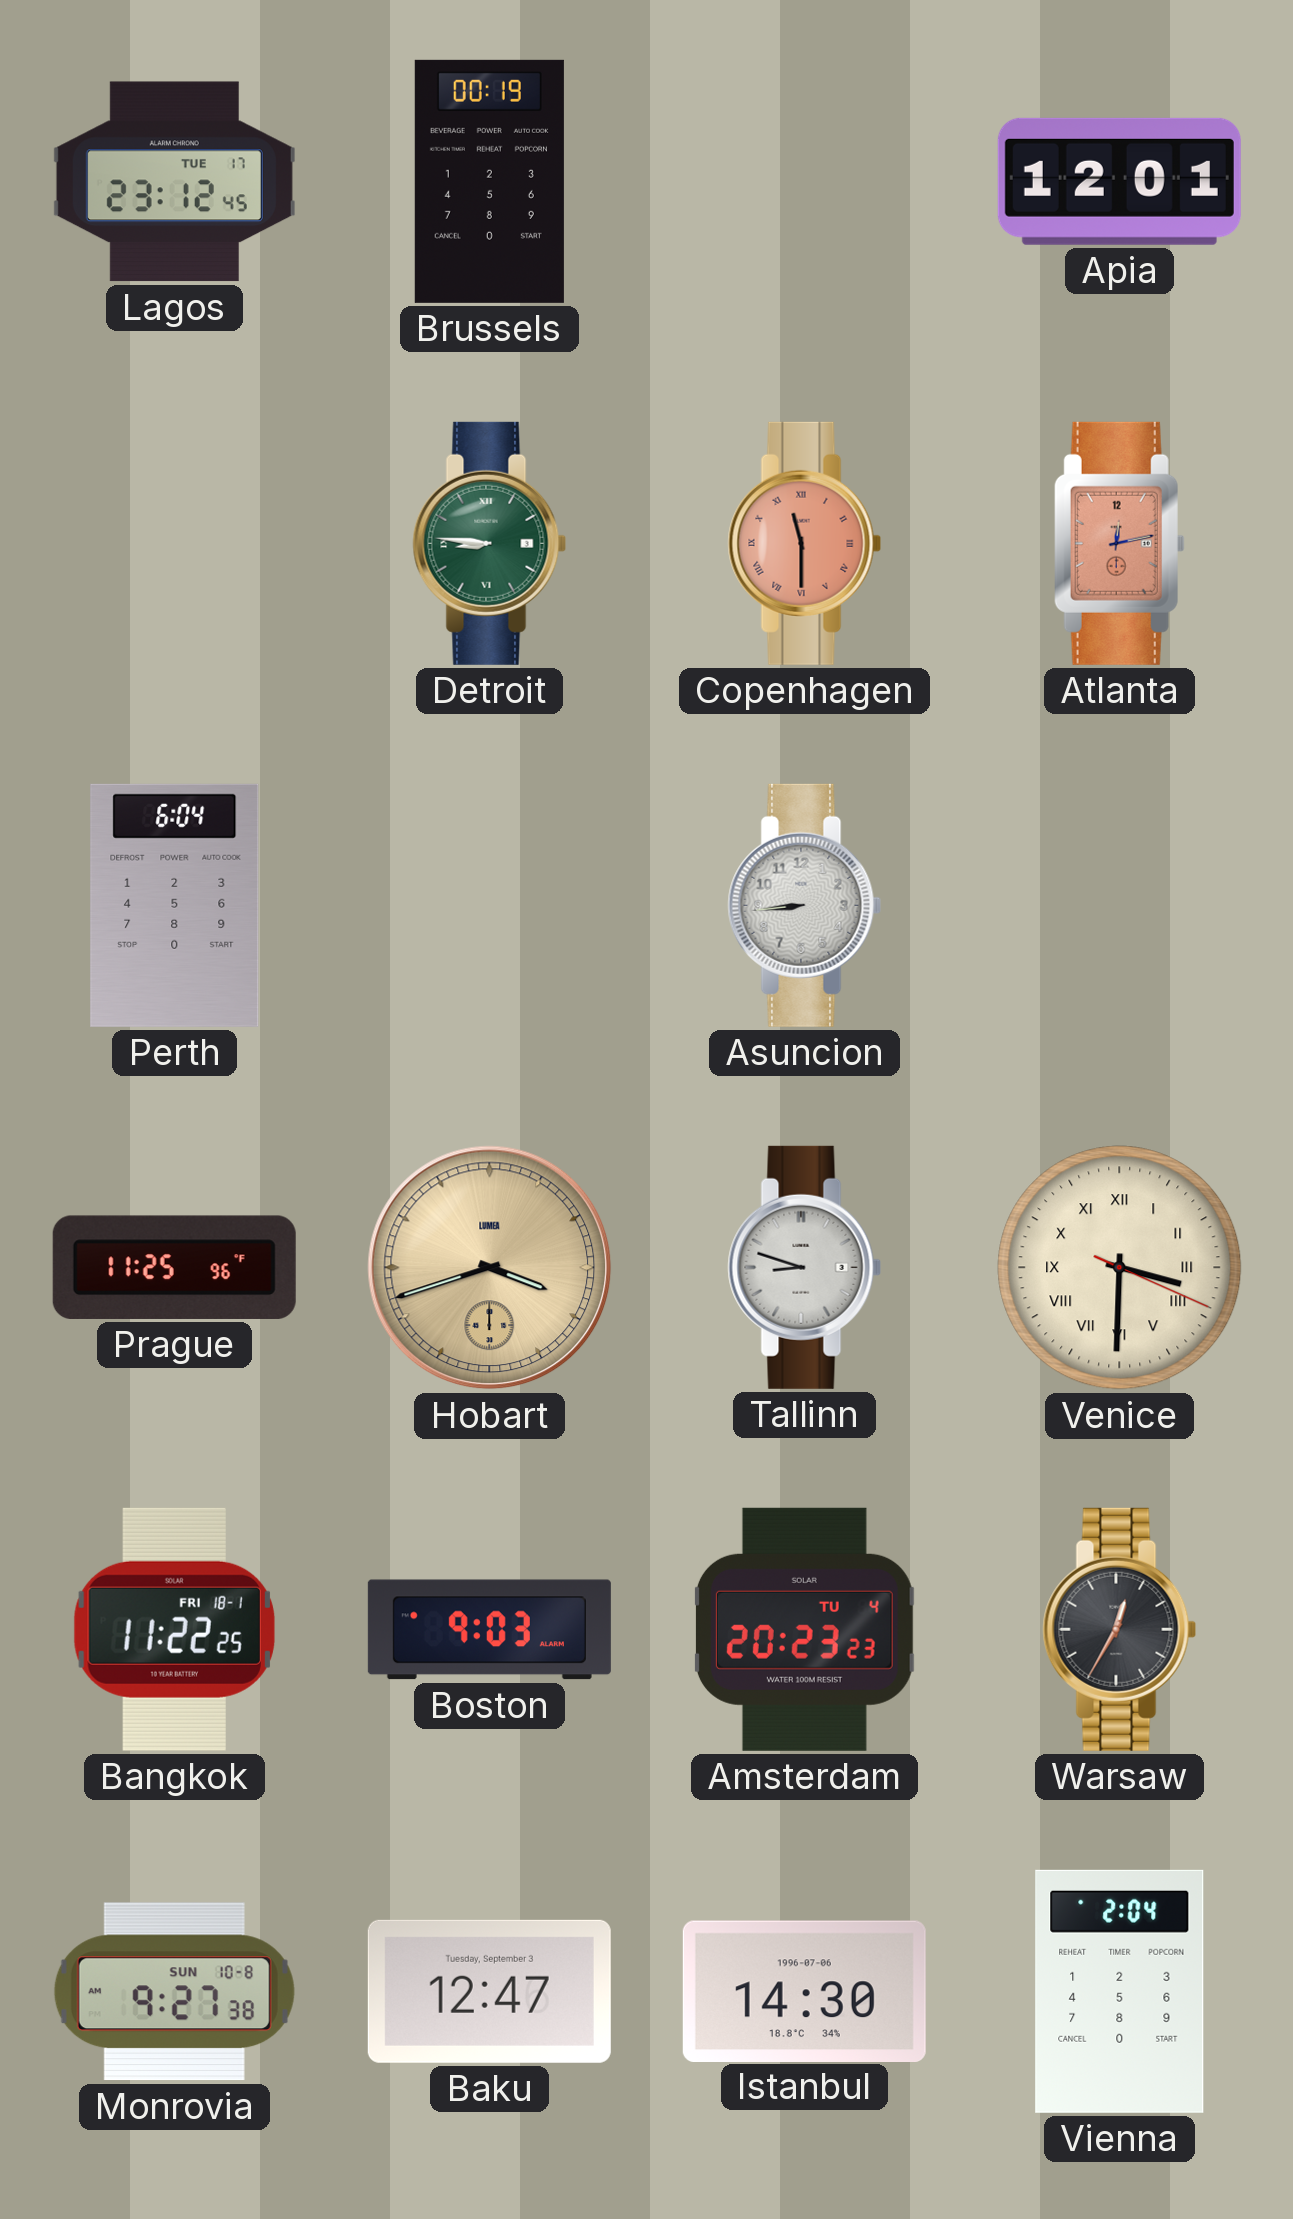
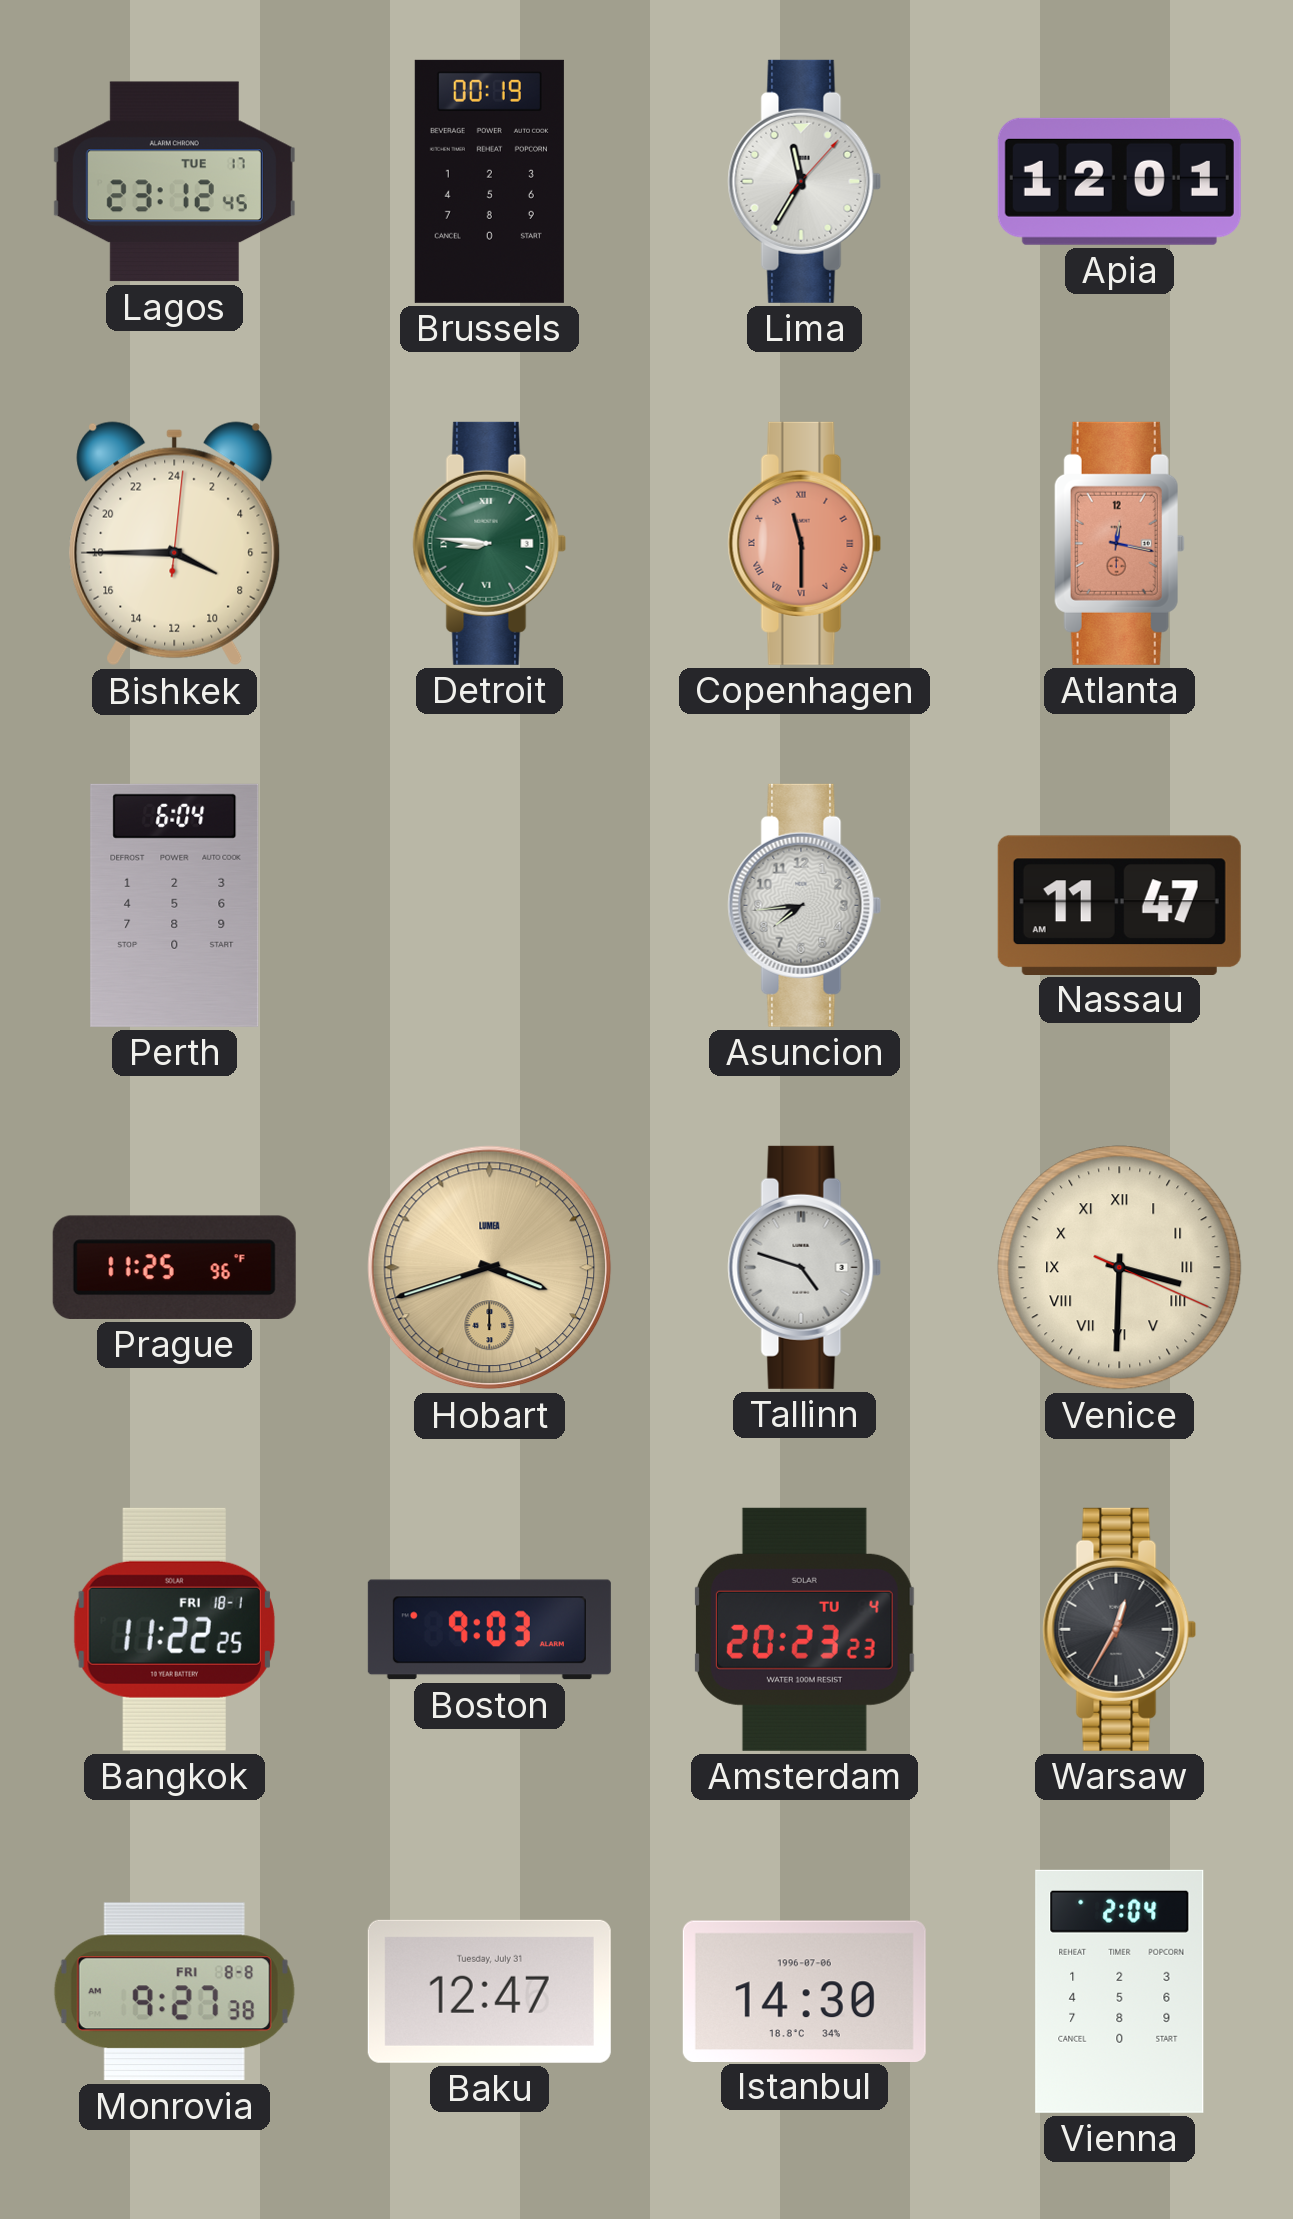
Lima: none -> 11:35
Bishkek: none -> 7:45
Atlanta: 12:13 -> 12:17
Asuncion: 8:44 -> 7:44
Nassau: none -> 11:47
Tallinn: 8:48 -> 4:48
Monrovia date: SUN 10-8 -> FRI 8-8
Baku date: Tuesday, September 3 -> Tuesday, July 31
